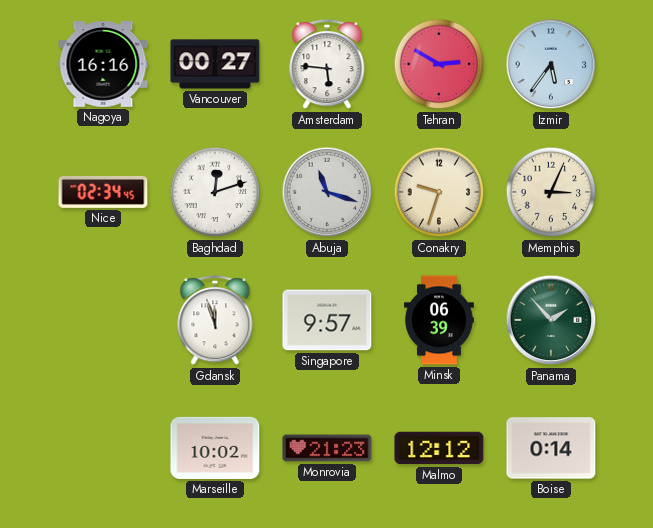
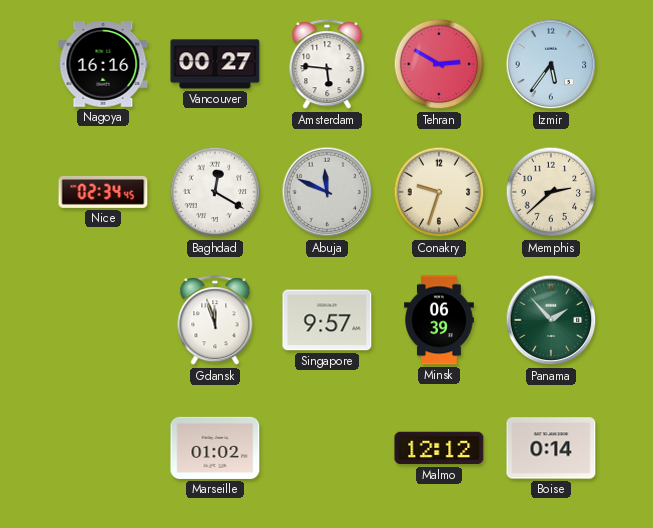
Baghdad: 12:12 -> 12:20
Abuja: 11:18 -> 11:49
Memphis: 3:04 -> 2:38
Marseille: 10:02 -> 01:02
Monrovia: 21:23 -> none
